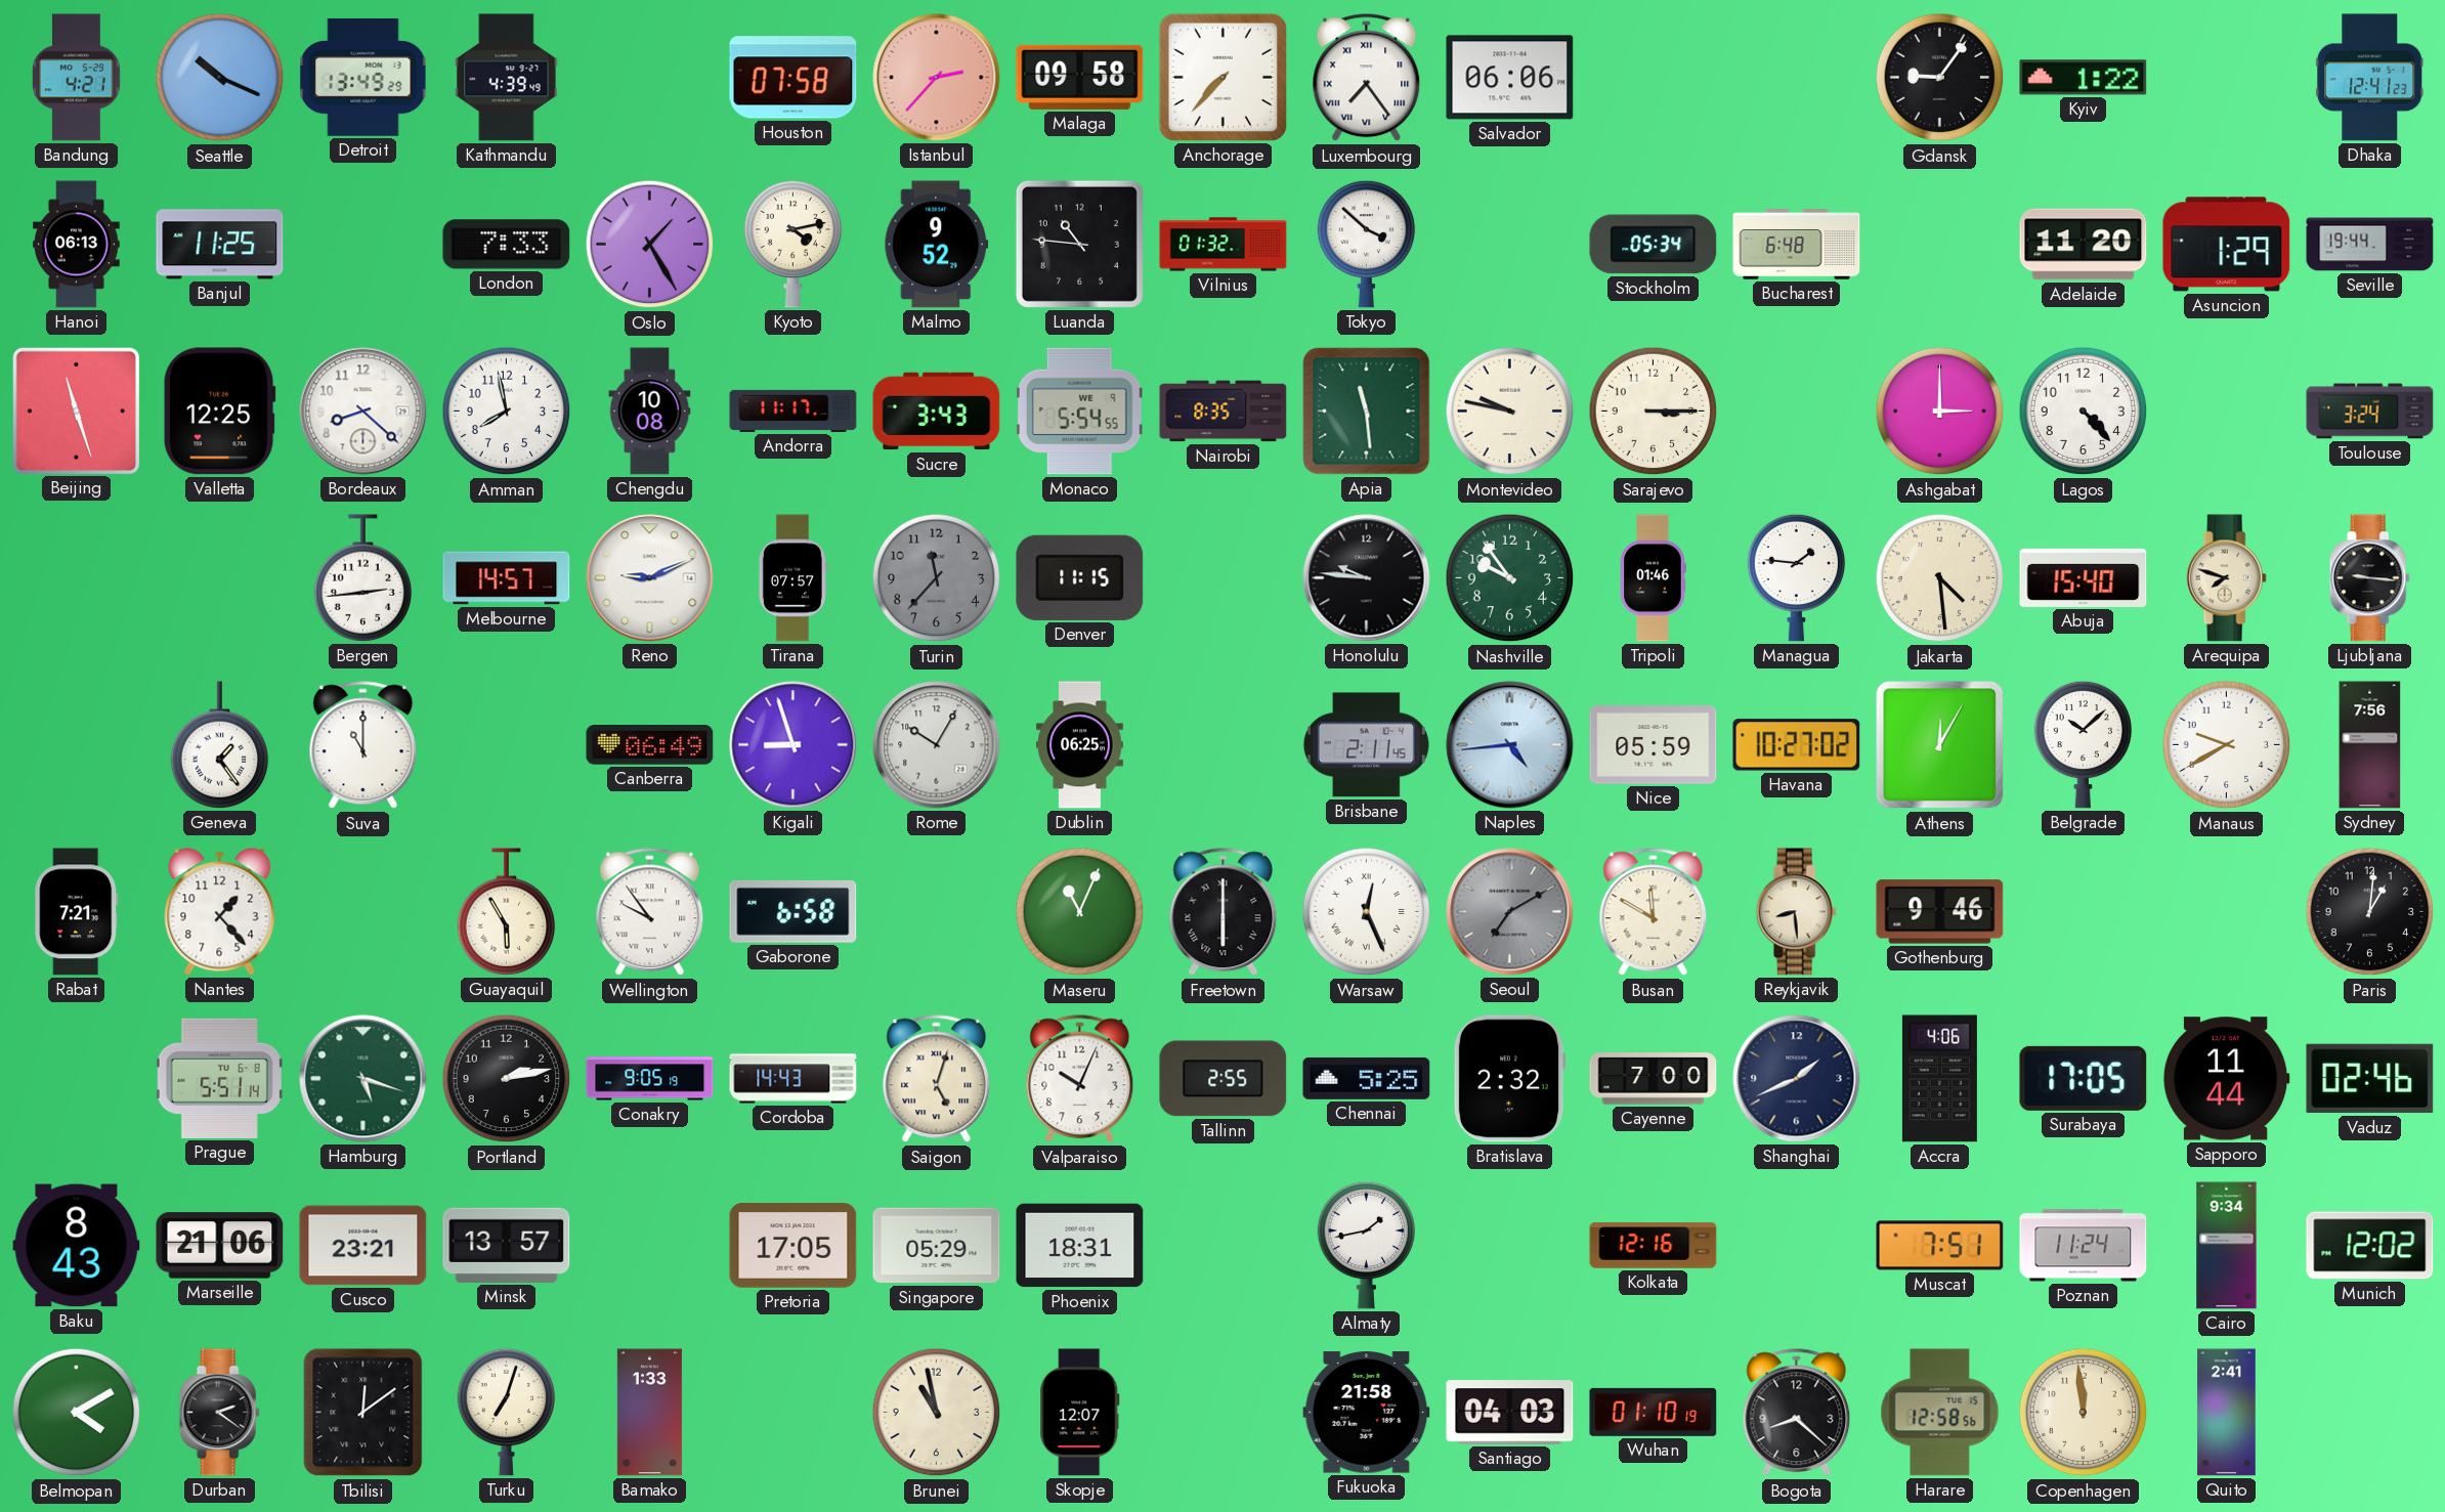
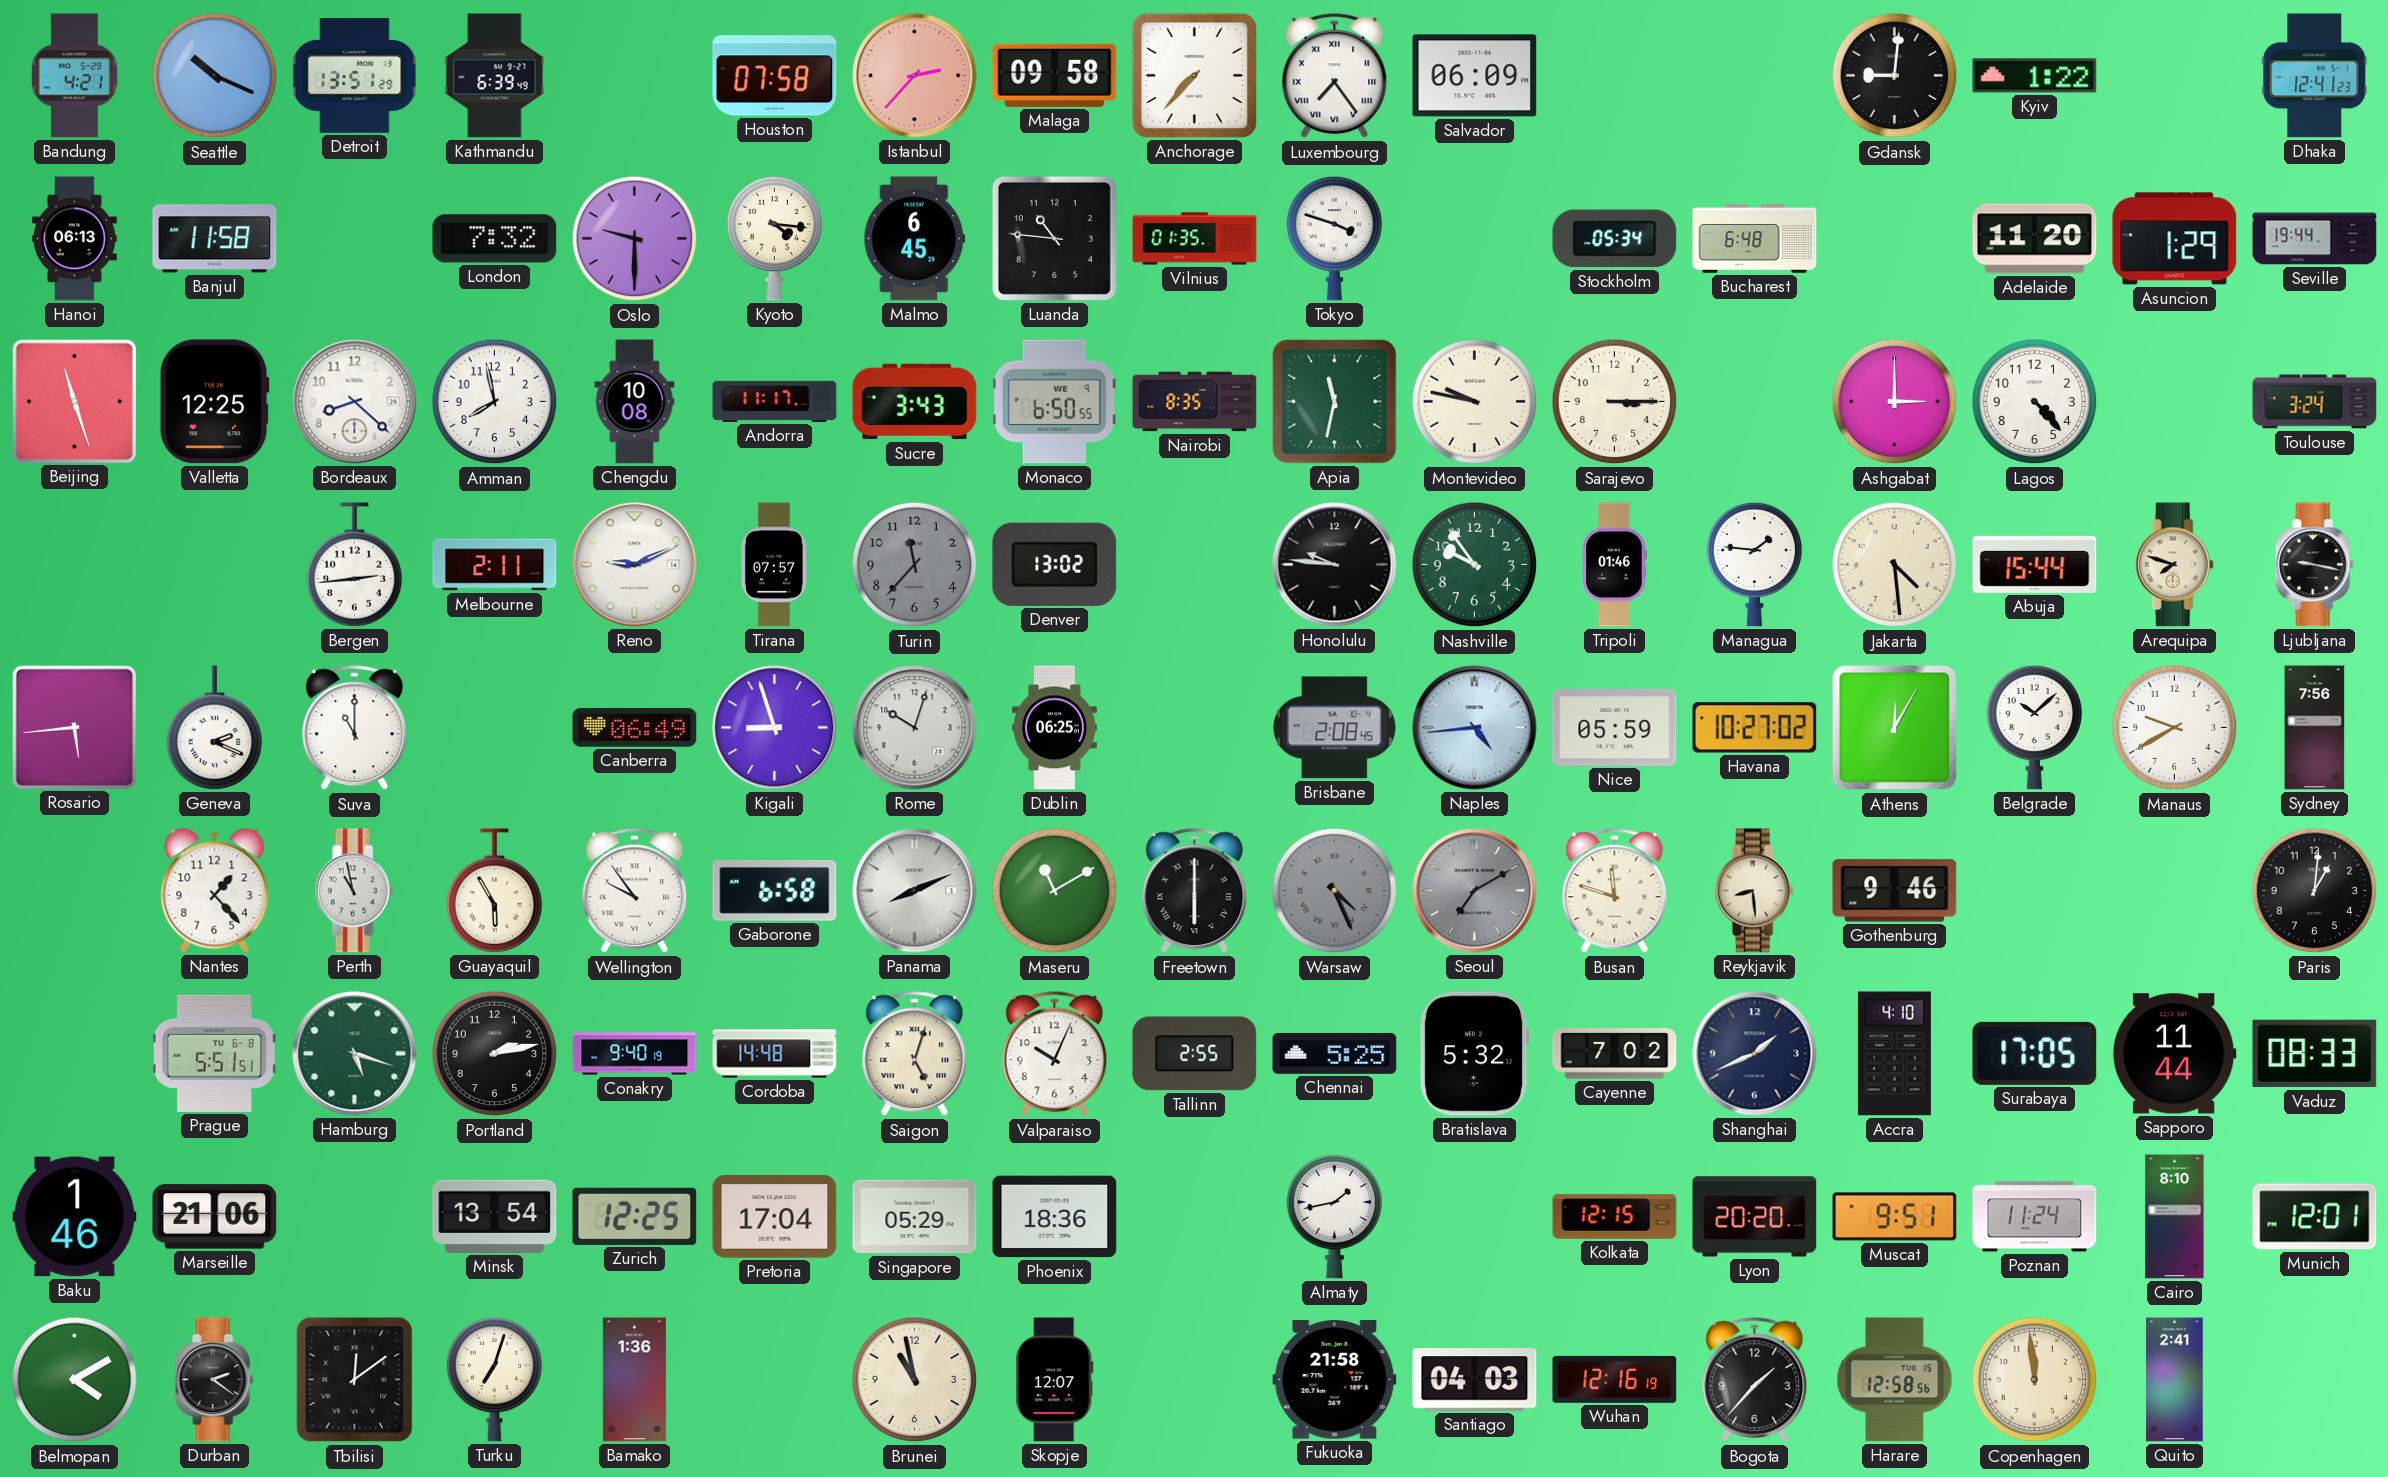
Detroit: 13:49 -> 13:51
Kathmandu: 4:39 -> 6:39
Salvador: 06:06 -> 06:09
Gdansk: 9:06 -> 9:01
Banjul: 11:25 -> 11:58
London: 7:33 -> 7:32
Oslo: 1:25 -> 9:30
Kyoto: 4:13 -> 4:16
Malmo: 9:52 -> 6:45
Vilnius: 01:32 -> 01:35
Tokyo: 3:52 -> 3:48
Monaco: 5:54 -> 6:50
Apia: 11:29 -> 11:32
Melbourne: 14:57 -> 2:11
Denver: 11:15 -> 13:02
Abuja: 15:40 -> 15:44
Ljubljana: 9:16 -> 9:17
Rosario: none -> 5:44
Geneva: 1:24 -> 2:19
Rome: 10:05 -> 10:03
Brisbane: 2:11 -> 2:08
Rabat: 7:21 -> none
Perth: none -> 10:58
Panama: none -> 8:11
Maseru: 11:04 -> 11:10
Warsaw: 12:26 -> 4:26
Warsaw dial: white -> grey
Busan: 11:50 -> 11:48
Prague: 5:51:14 -> 5:51:51
Conakry: 9:05 -> 9:40
Cordoba: 14:43 -> 14:48
Bratislava: 2:32 -> 5:32
Cayenne: 7:00 -> 7:02
Accra: 4:06 -> 4:10
Vaduz: 02:46 -> 08:33
Baku: 8:43 -> 1:46
Cusco: 23:21 -> none
Minsk: 13:57 -> 13:54
Zurich: none -> 12:25
Pretoria: 17:05 -> 17:04
Phoenix: 18:31 -> 18:36
Kolkata: 12:16 -> 12:15
Lyon: none -> 20:20
Muscat: 7:51 -> 9:51
Cairo: 9:34 -> 8:10
Munich: 12:02 -> 12:01
Bamako: 1:33 -> 1:36
Wuhan: 01:10 -> 12:16
Bogota: 8:22 -> 1:37
